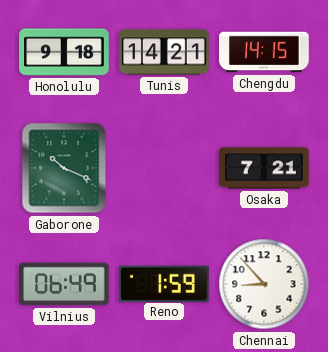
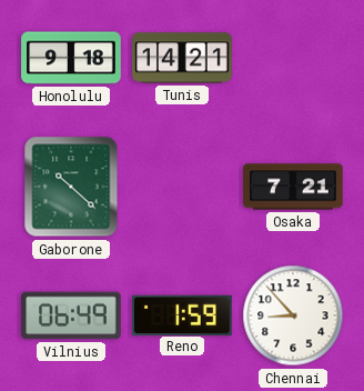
Chengdu: 14:15 -> none
Gaborone: 10:19 -> 10:22
